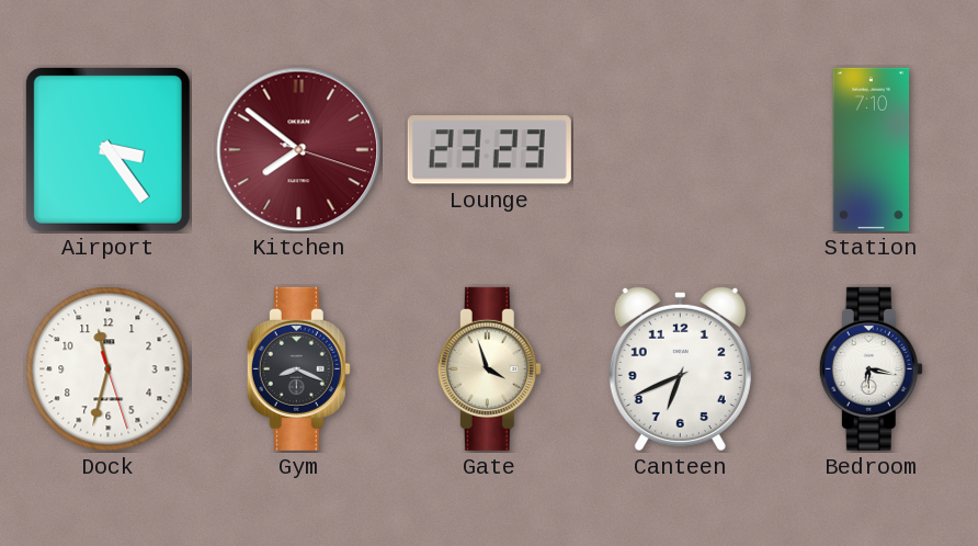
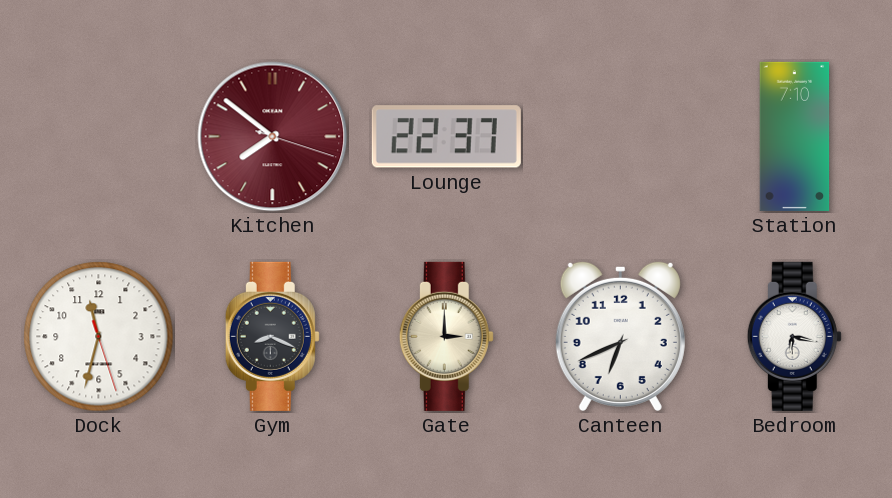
Airport: 3:24 -> none
Lounge: 23:23 -> 22:37
Gate: 3:57 -> 3:00
